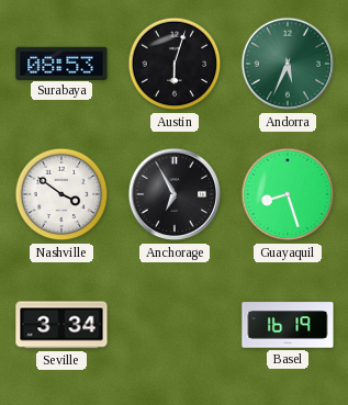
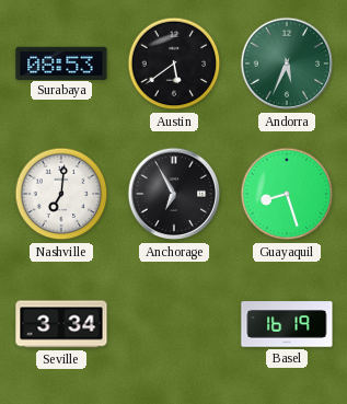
Austin: 6:03 -> 5:39
Nashville: 3:51 -> 7:01
